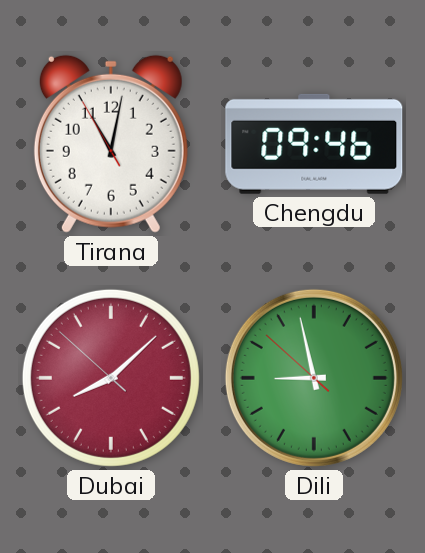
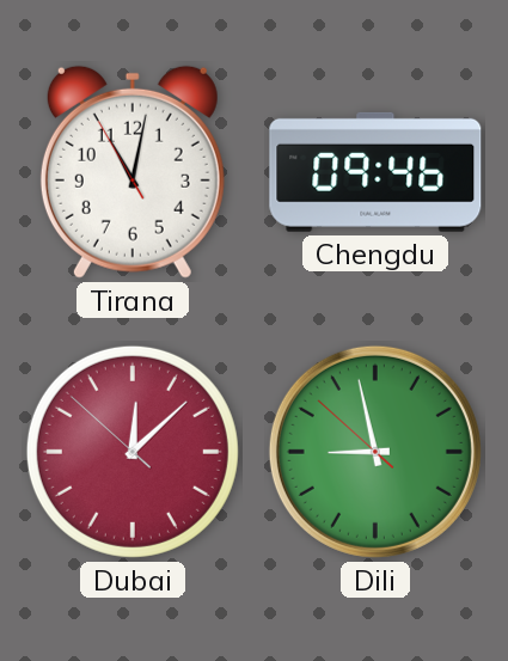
Dubai: 8:07 -> 12:07
